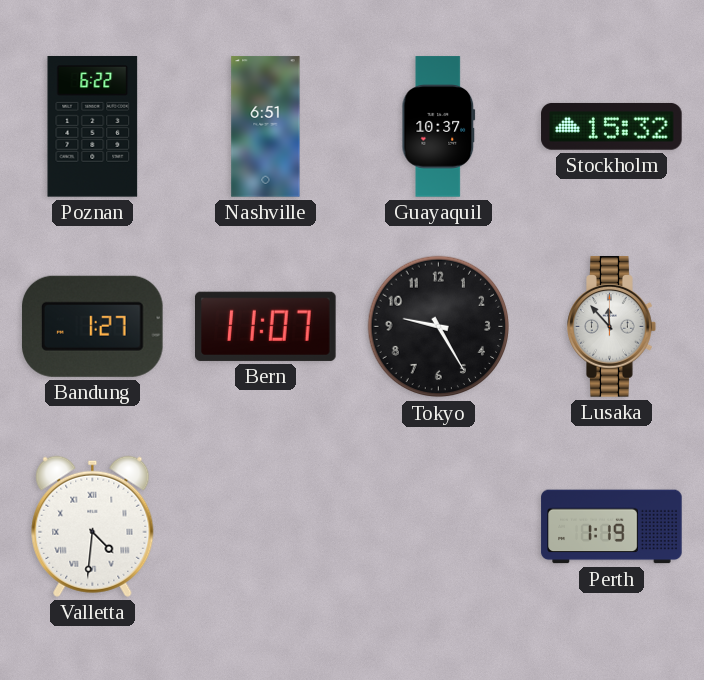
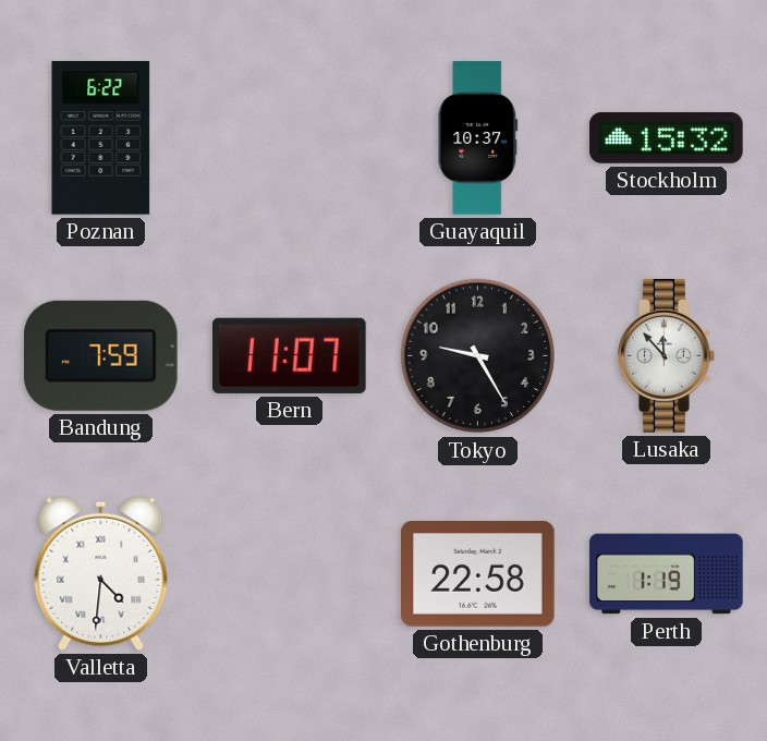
Nashville: 6:51 -> none
Bandung: 1:27 -> 7:59
Gothenburg: none -> 22:58
